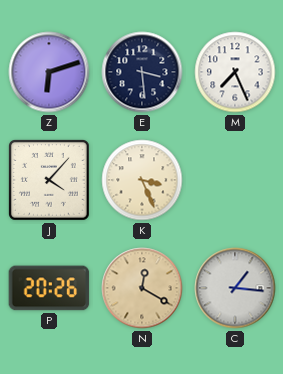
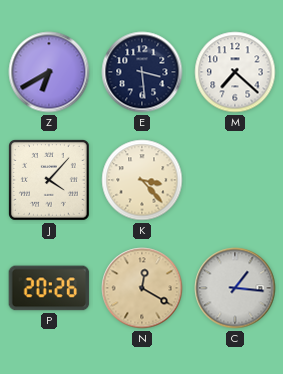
Z: 6:12 -> 6:40
M: 7:26 -> 7:22
K: 3:26 -> 3:23
